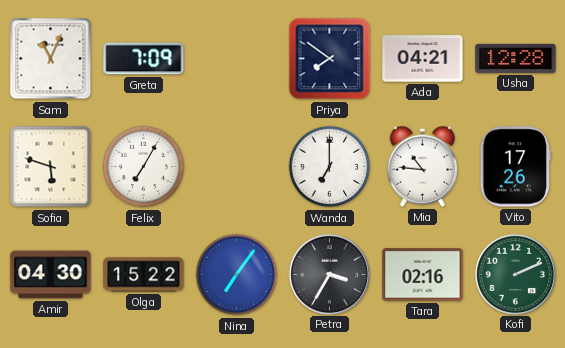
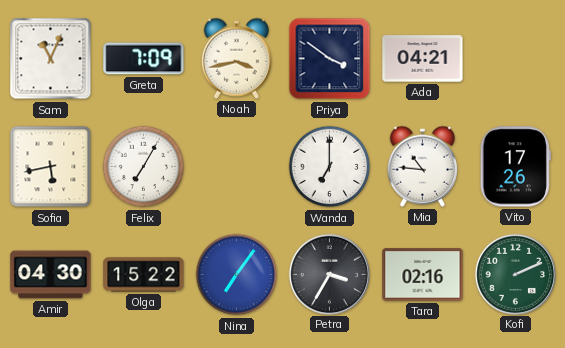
Noah: none -> 3:43
Priya: 7:51 -> 3:51
Usha: 12:28 -> none
Sofia: 5:48 -> 5:43
